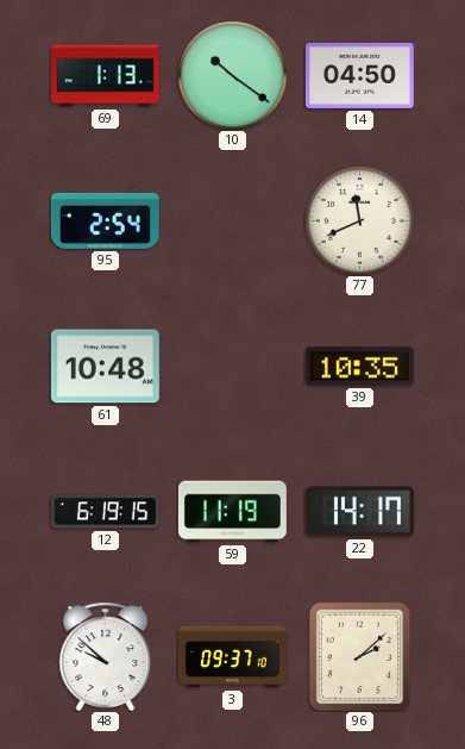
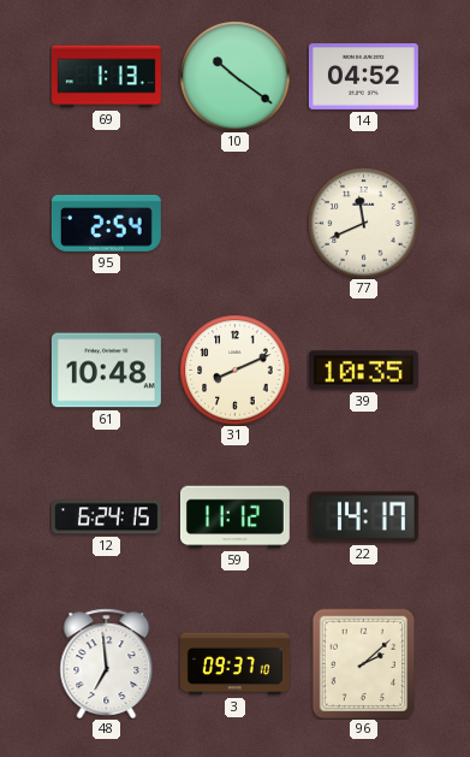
14: 04:50 -> 04:52
31: none -> 8:11
12: 6:19 -> 6:24
59: 11:19 -> 11:12
48: 9:52 -> 6:59
